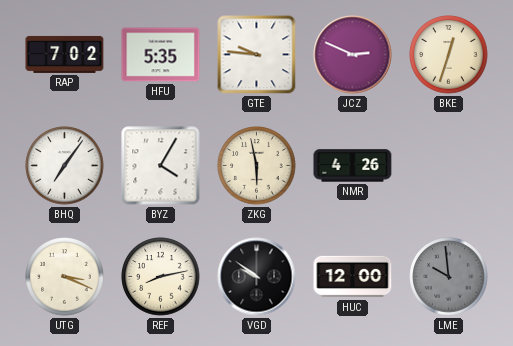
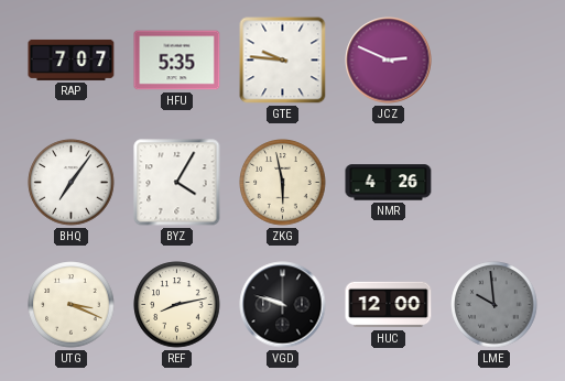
RAP: 7:02 -> 7:07
BKE: 12:33 -> none
VGD: 9:51 -> 9:48
